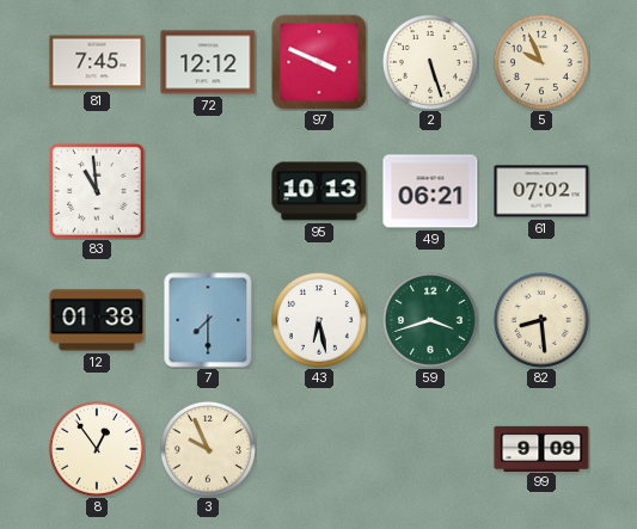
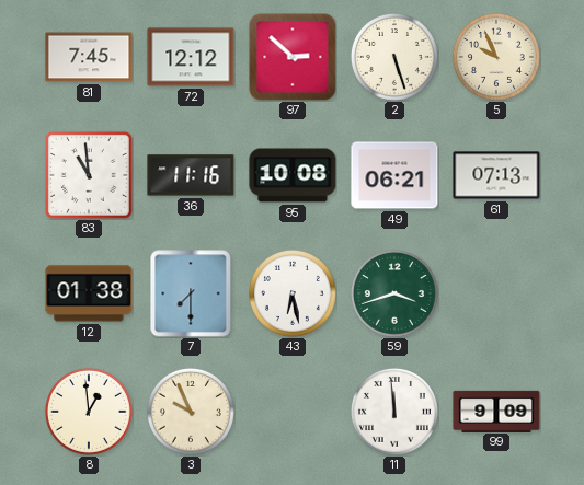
97: 3:49 -> 2:52
36: none -> 11:16
95: 10:13 -> 10:08
61: 07:02 -> 07:13
82: 8:29 -> none
8: 12:54 -> 12:59
11: none -> 11:59
